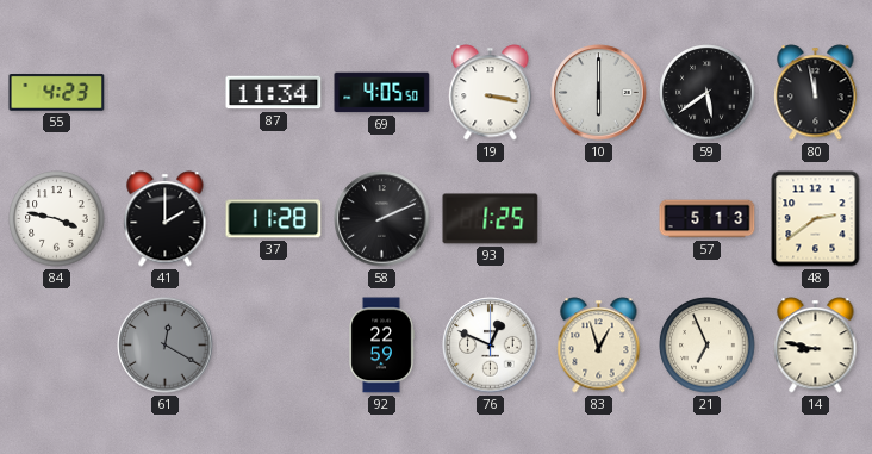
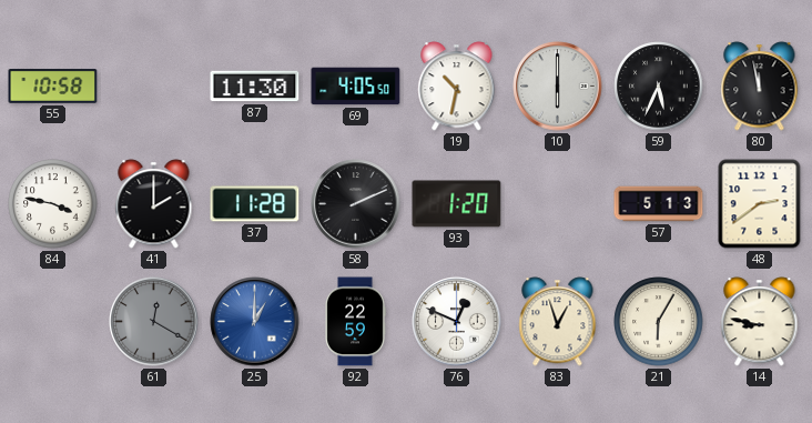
55: 4:23 -> 10:58
87: 11:34 -> 11:30
19: 3:17 -> 10:32
59: 5:39 -> 5:34
93: 1:25 -> 1:20
25: none -> 1:00
21: 6:56 -> 6:05
